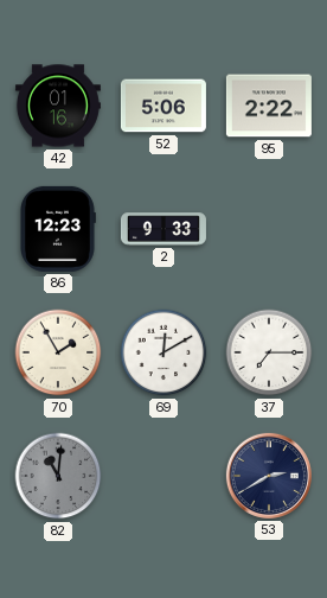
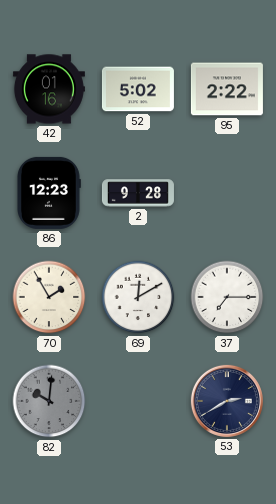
52: 5:06 -> 5:02
2: 9:33 -> 9:28
82: 11:01 -> 10:01
